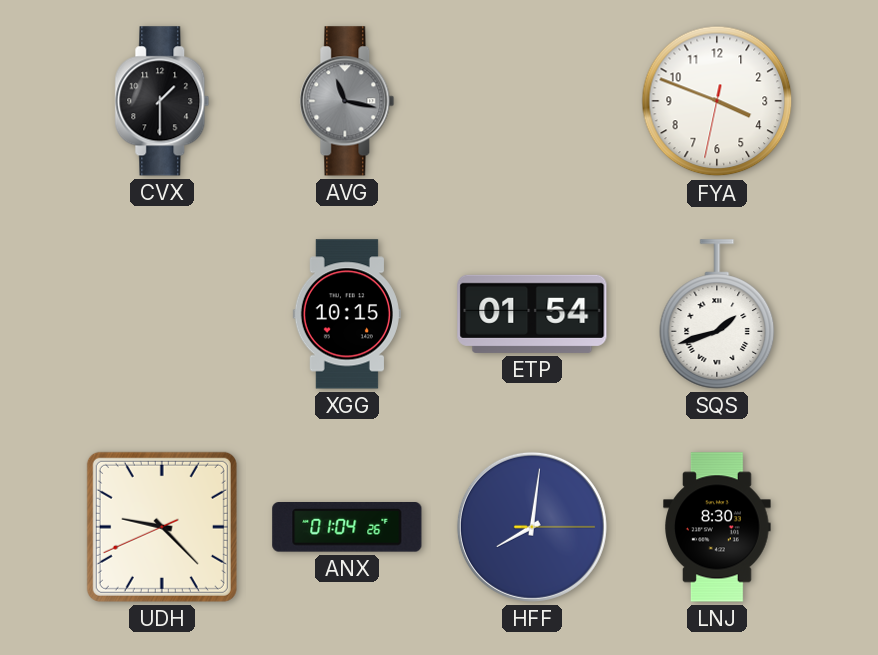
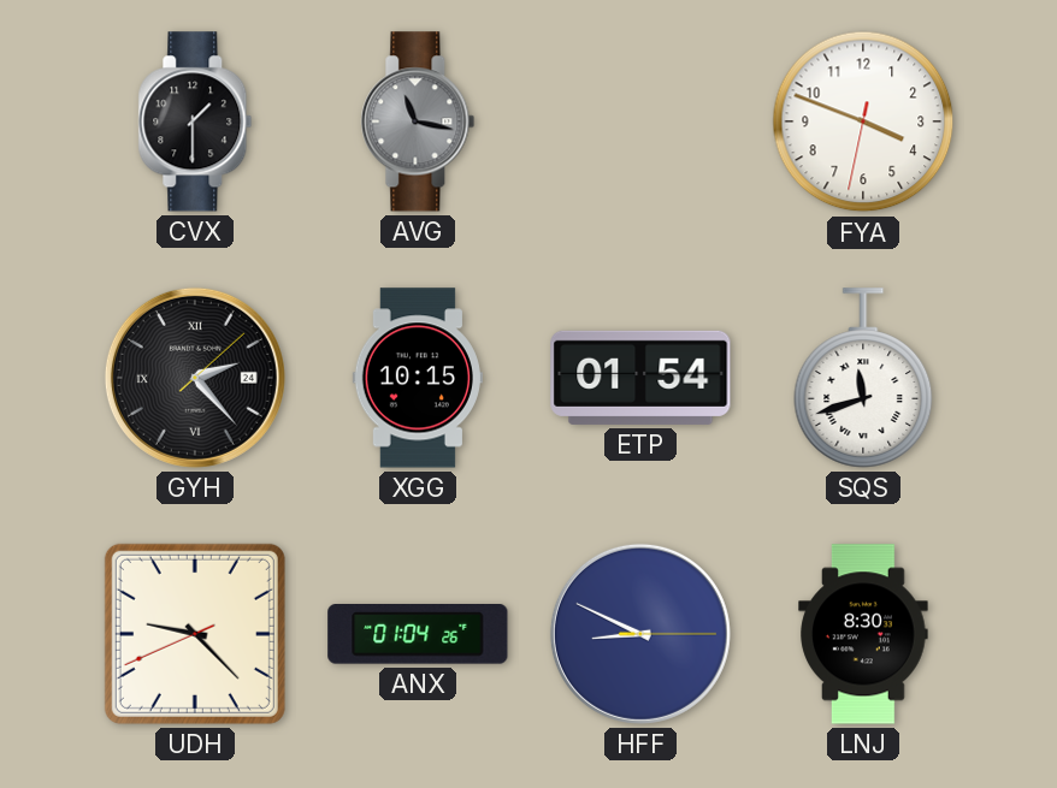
GYH: none -> 2:23
SQS: 1:42 -> 11:42
HFF: 8:01 -> 8:49
